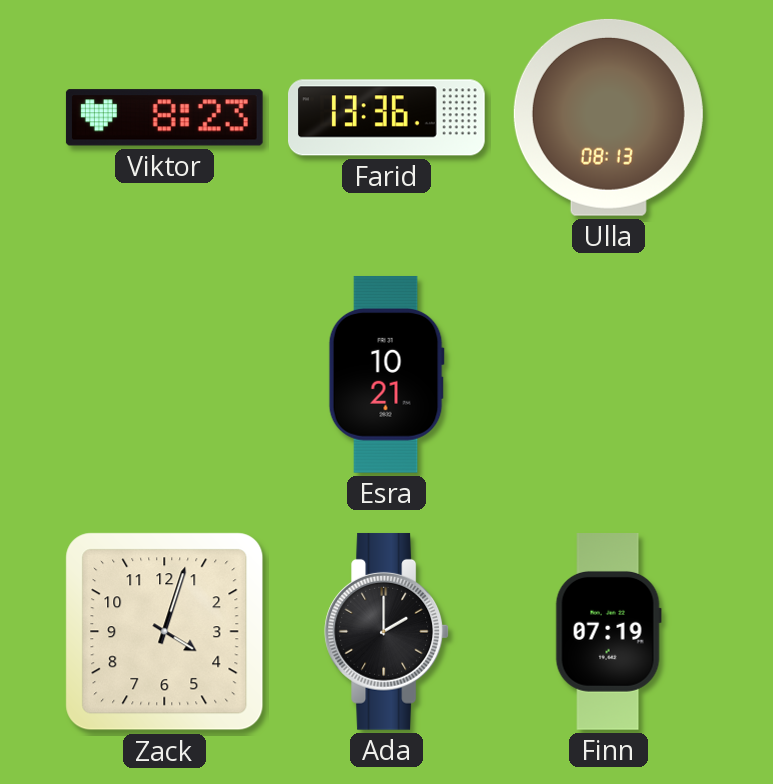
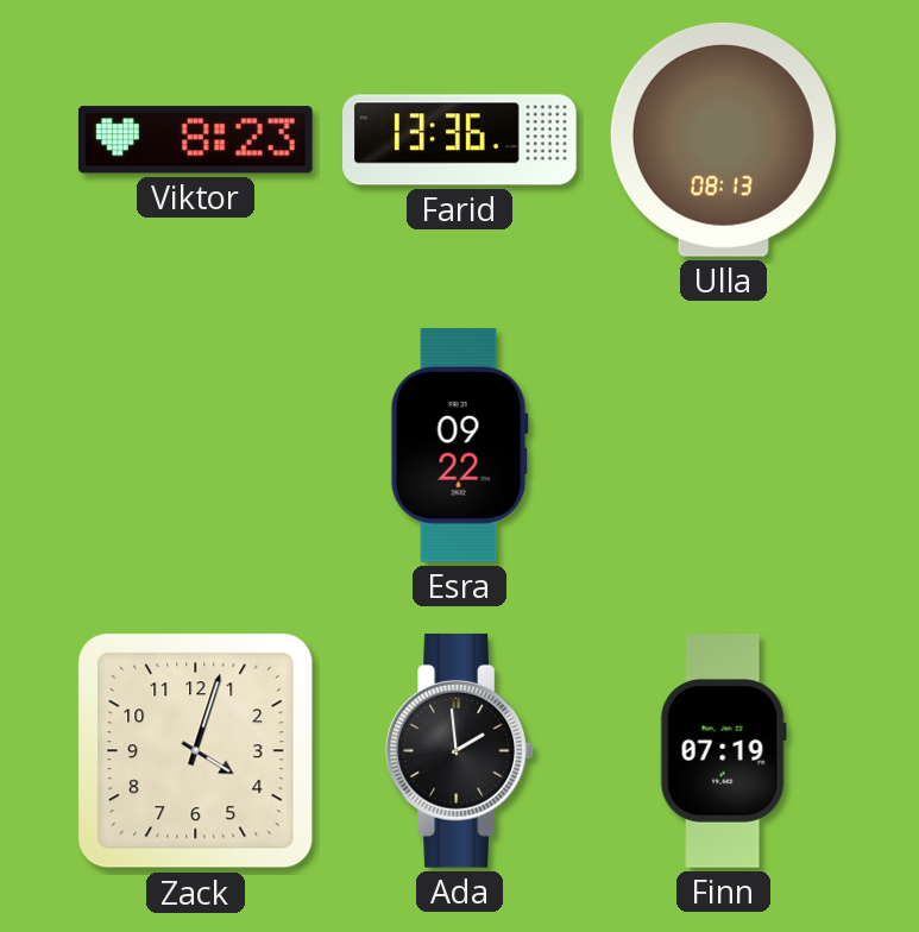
Esra: 10:21 -> 09:22
Ada: 2:00 -> 1:59
